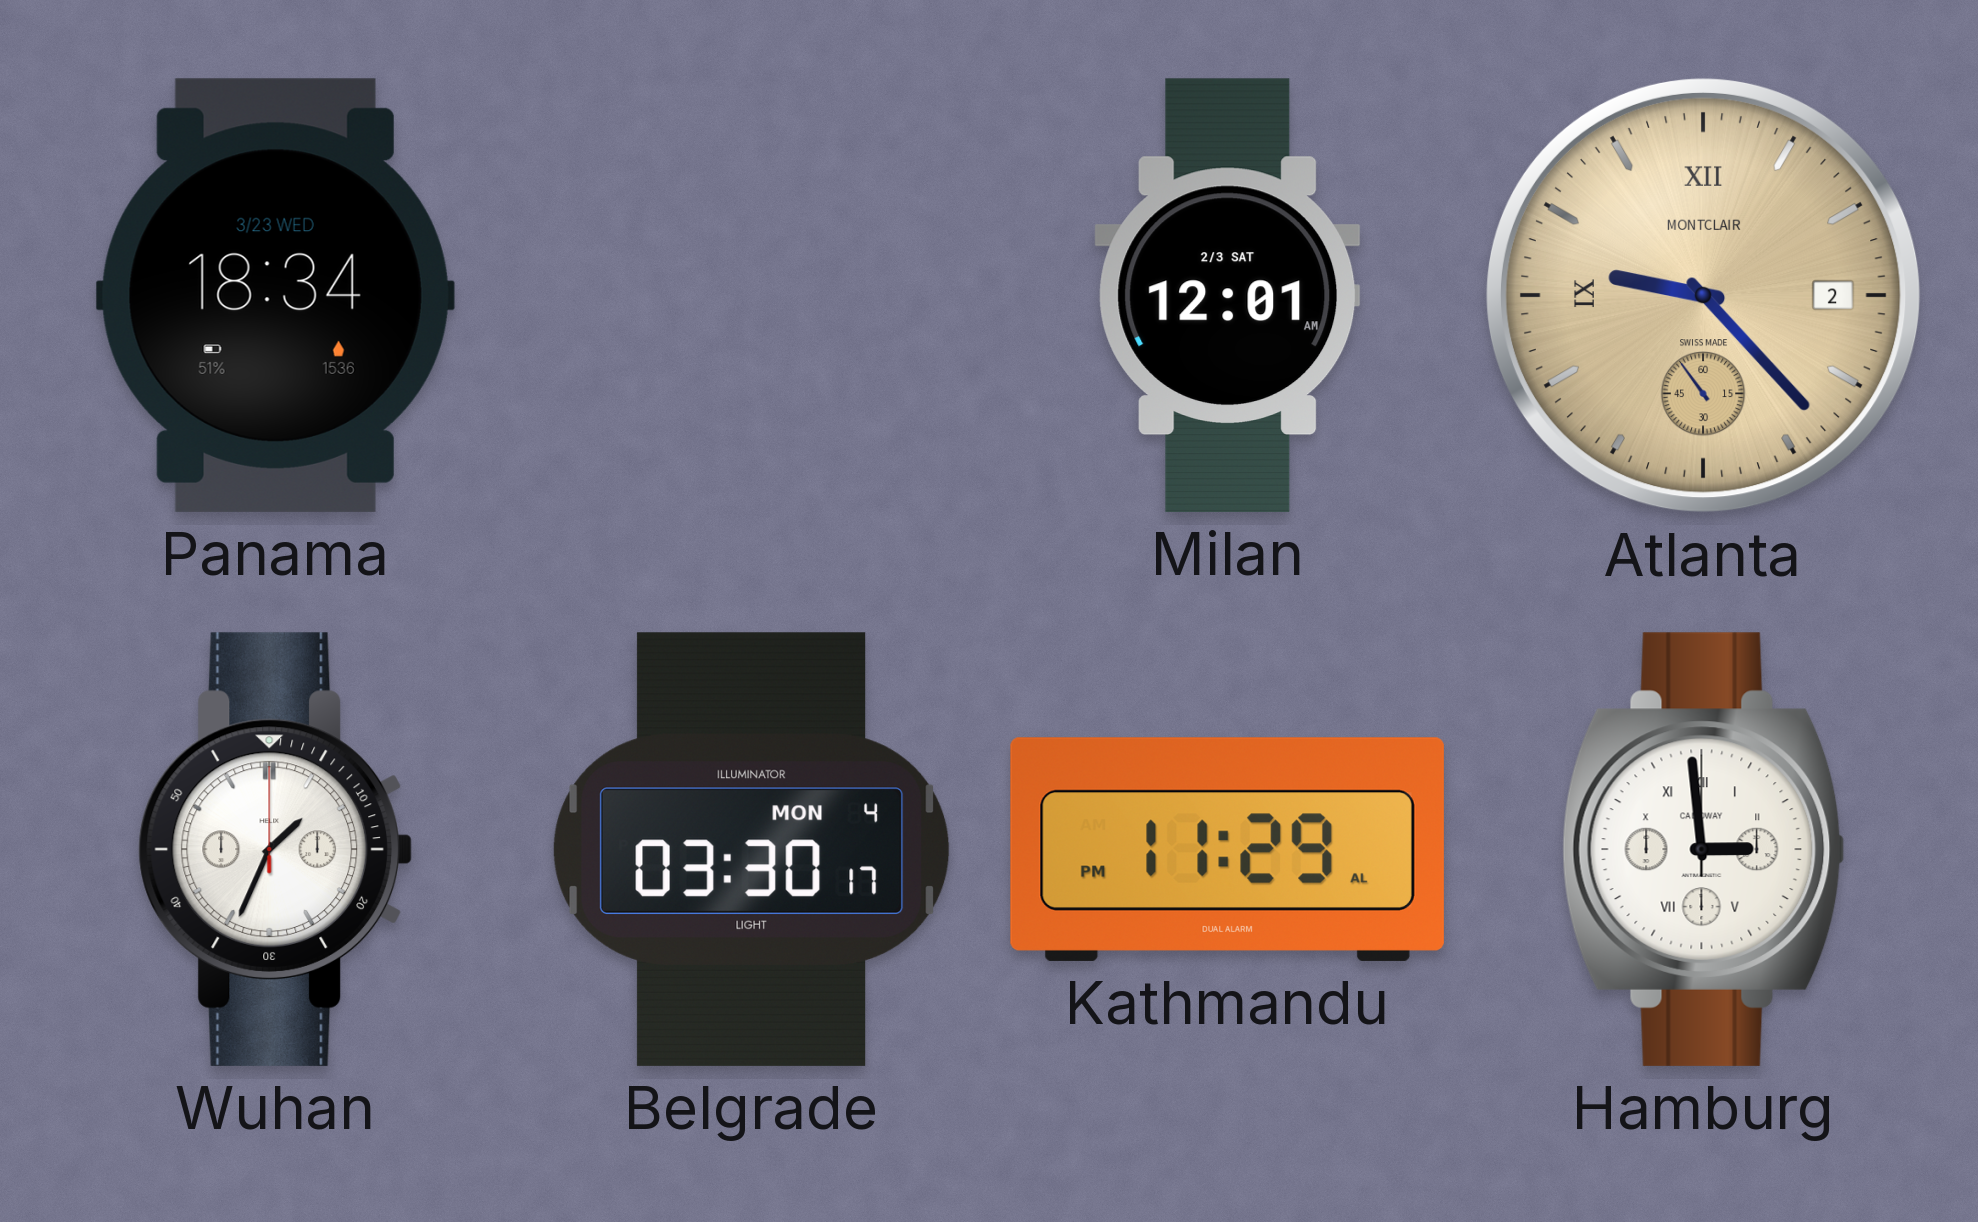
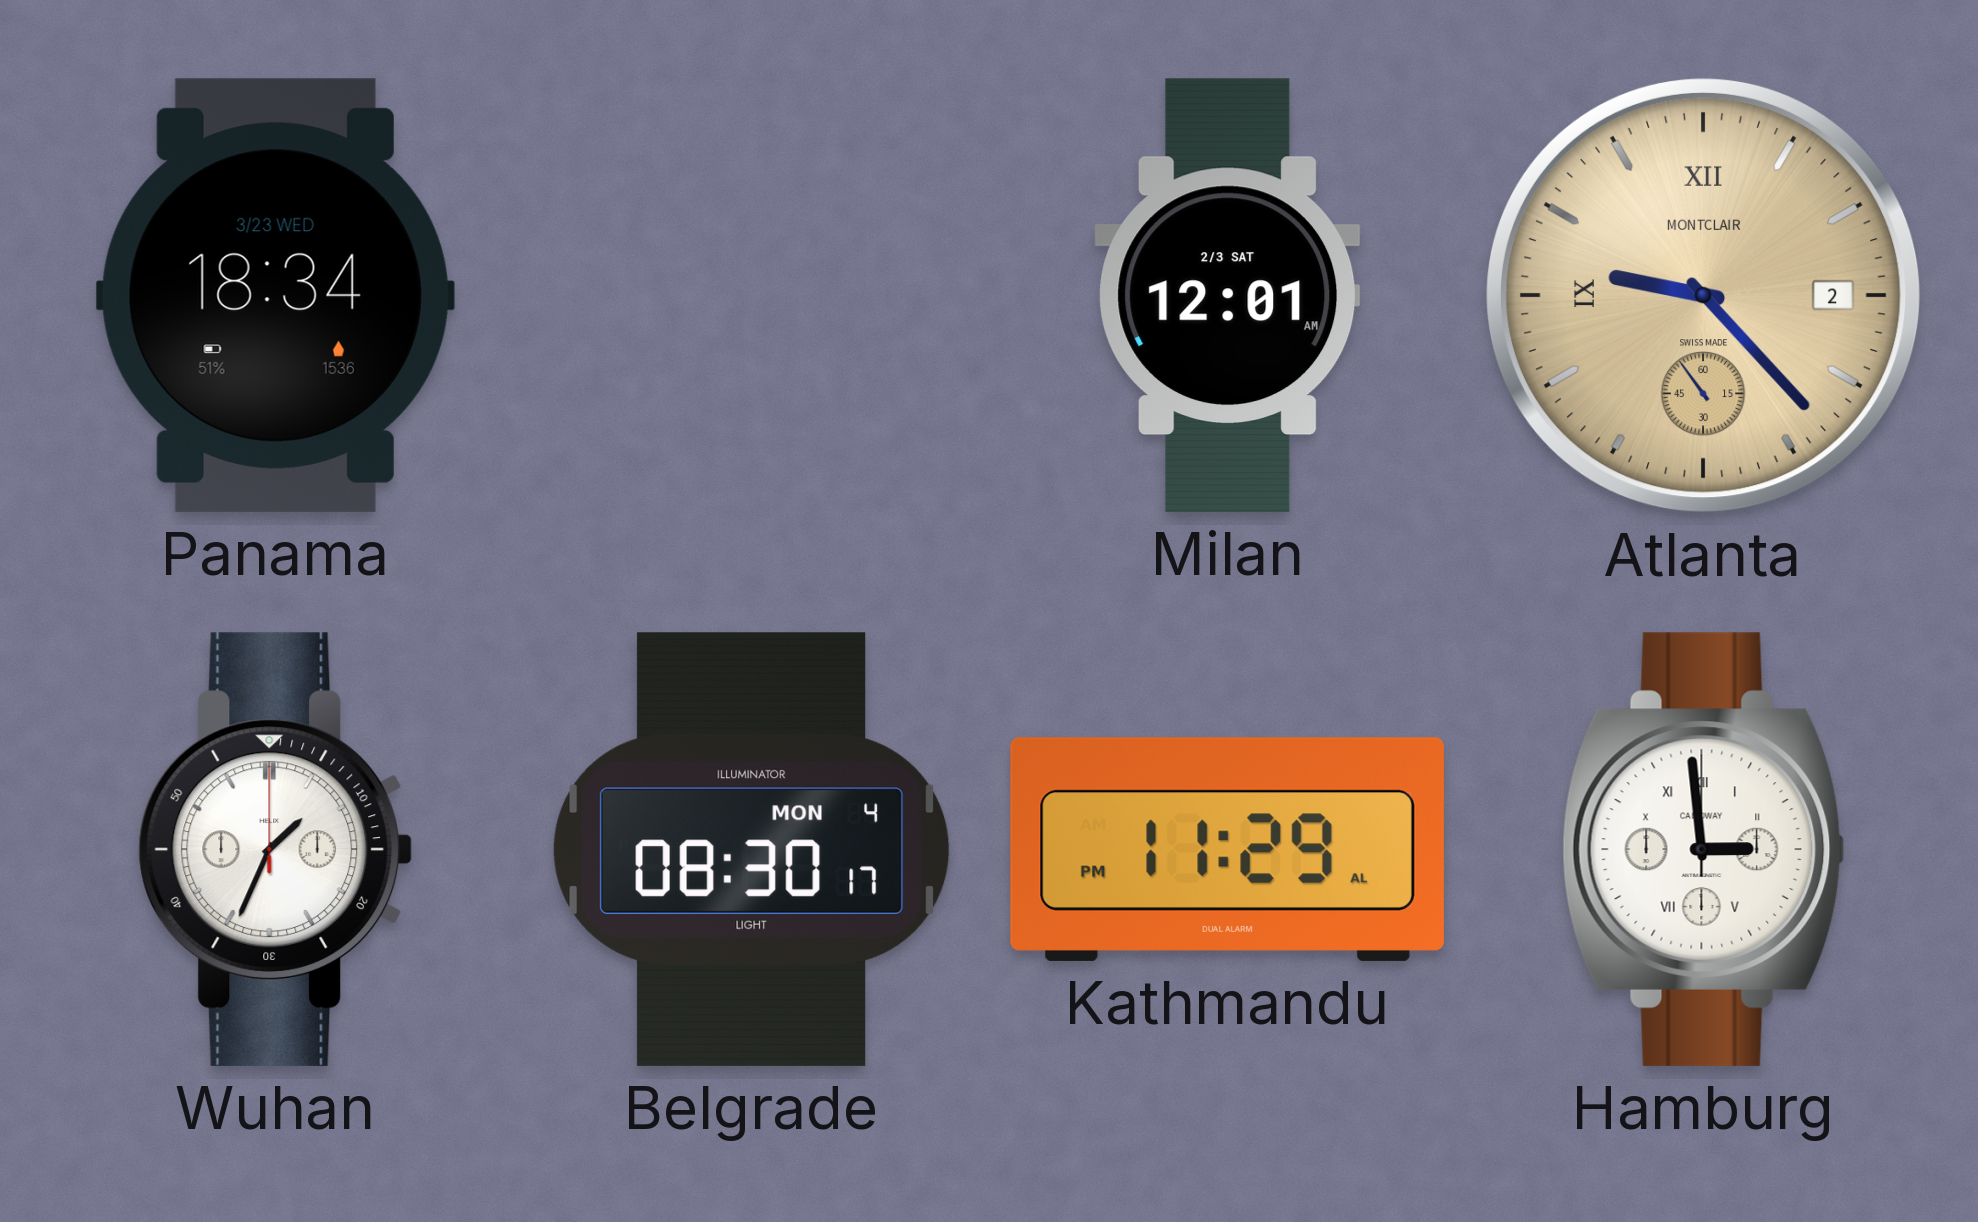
Belgrade: 03:30 -> 08:30
